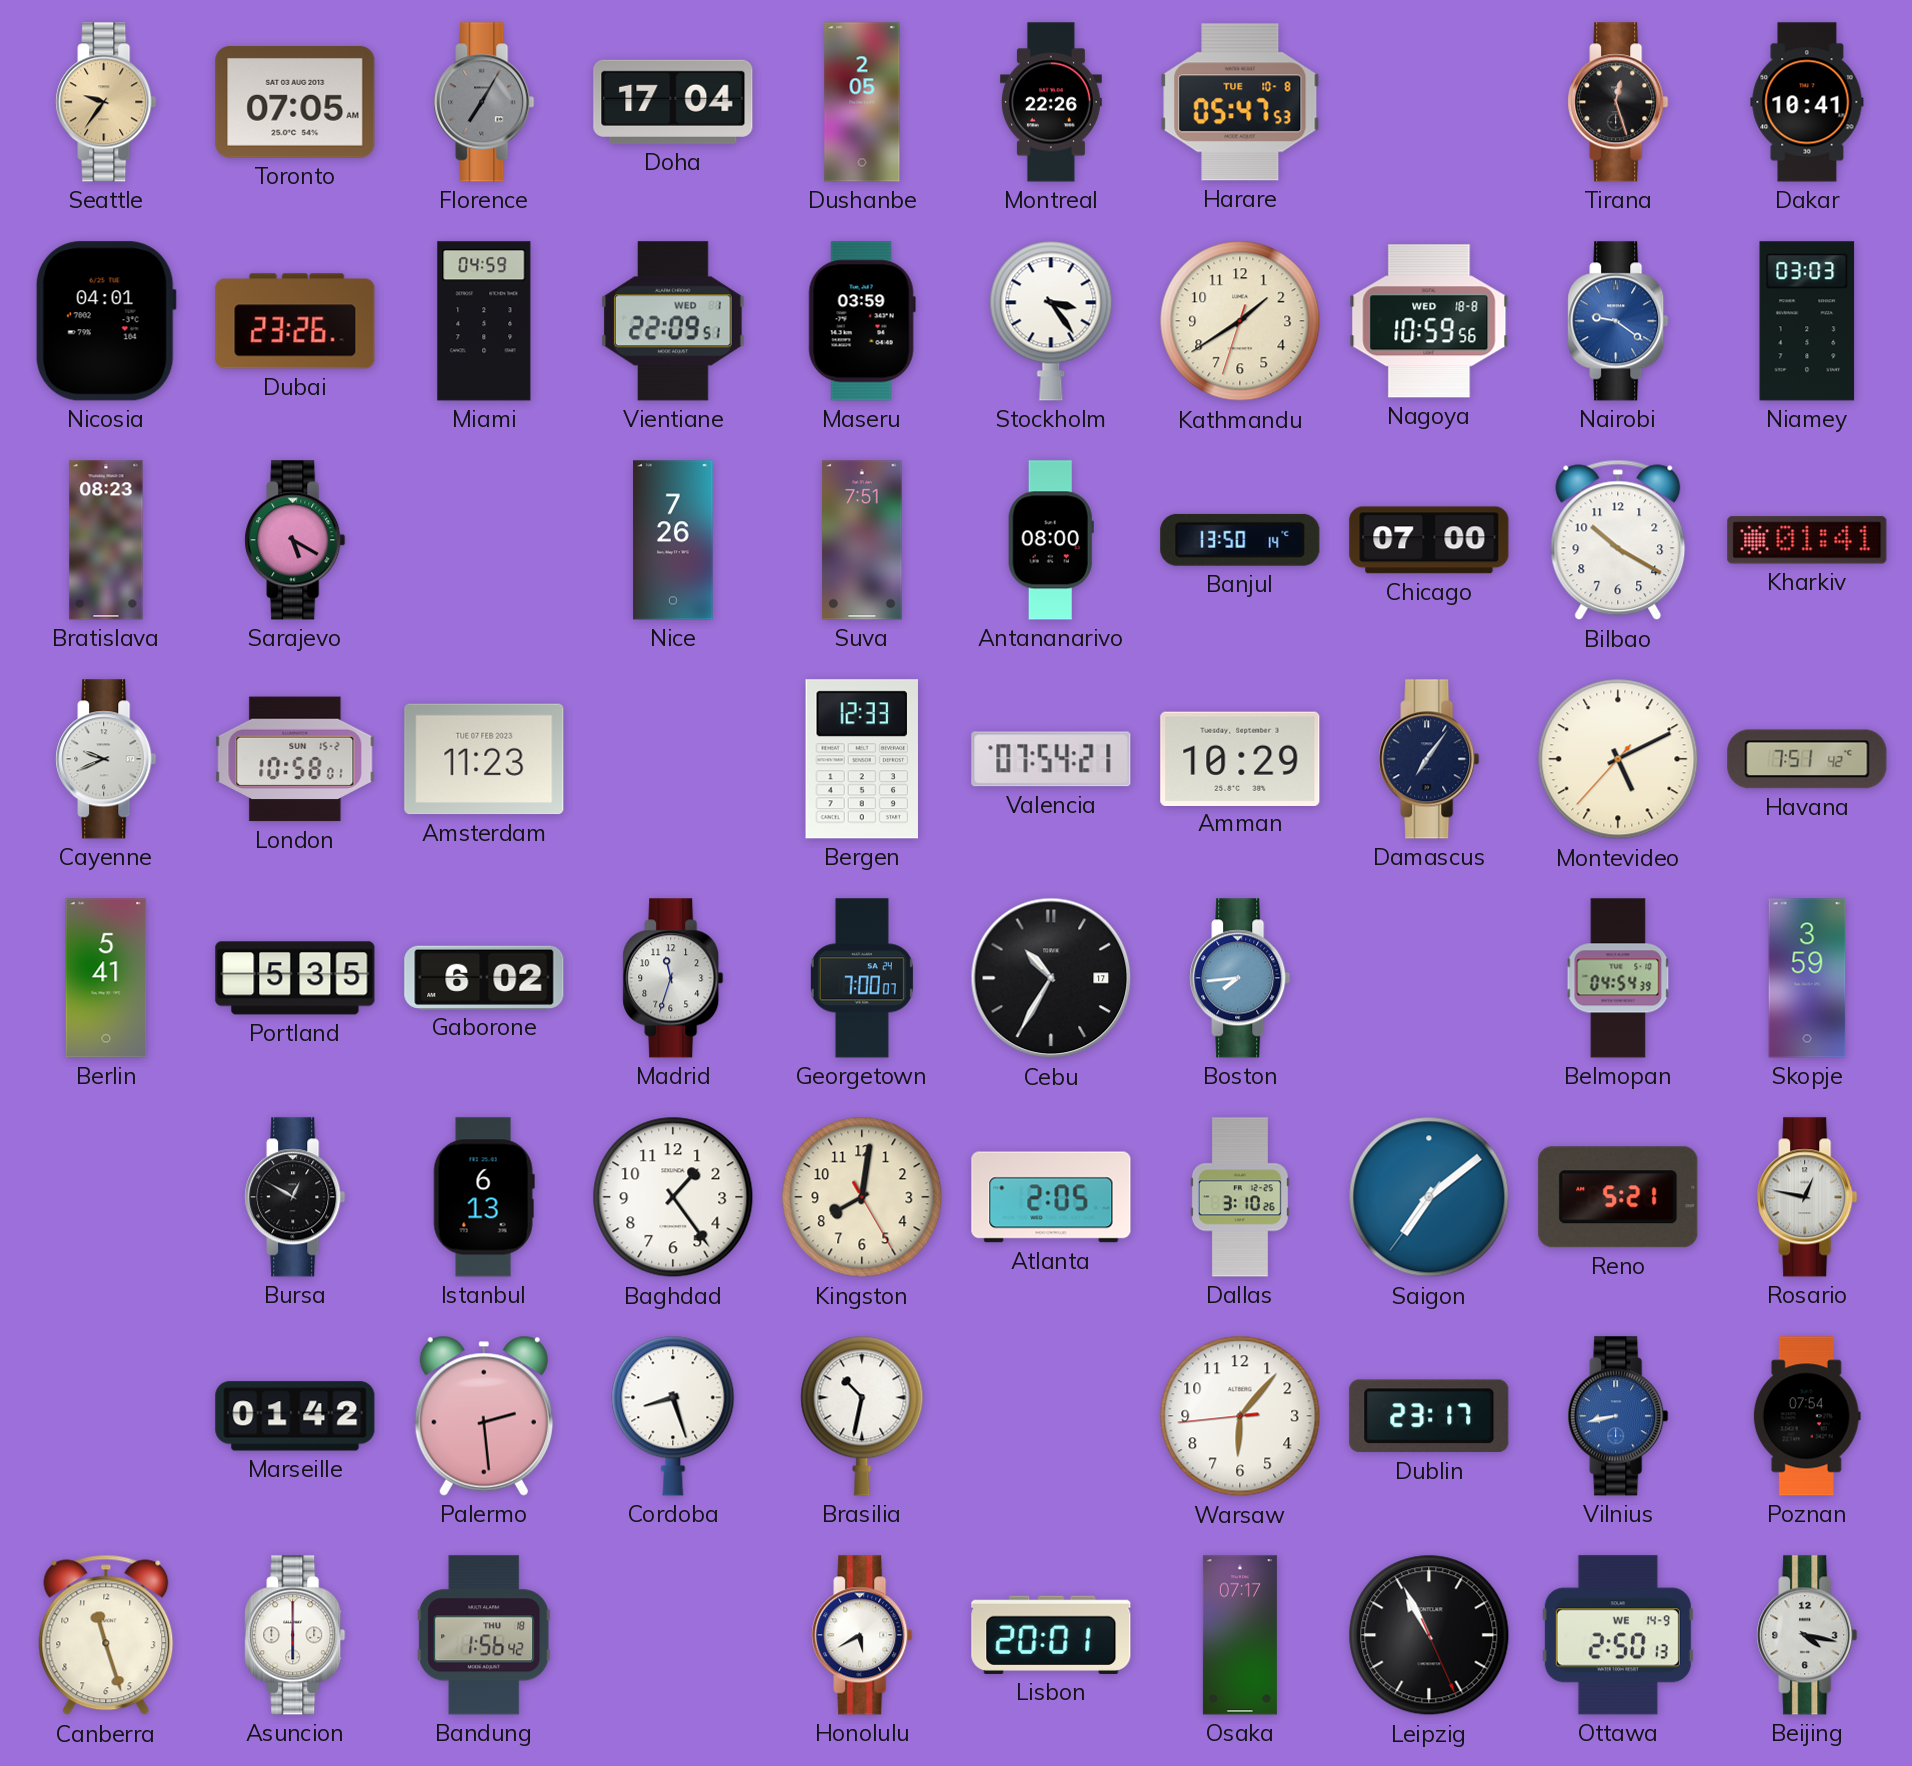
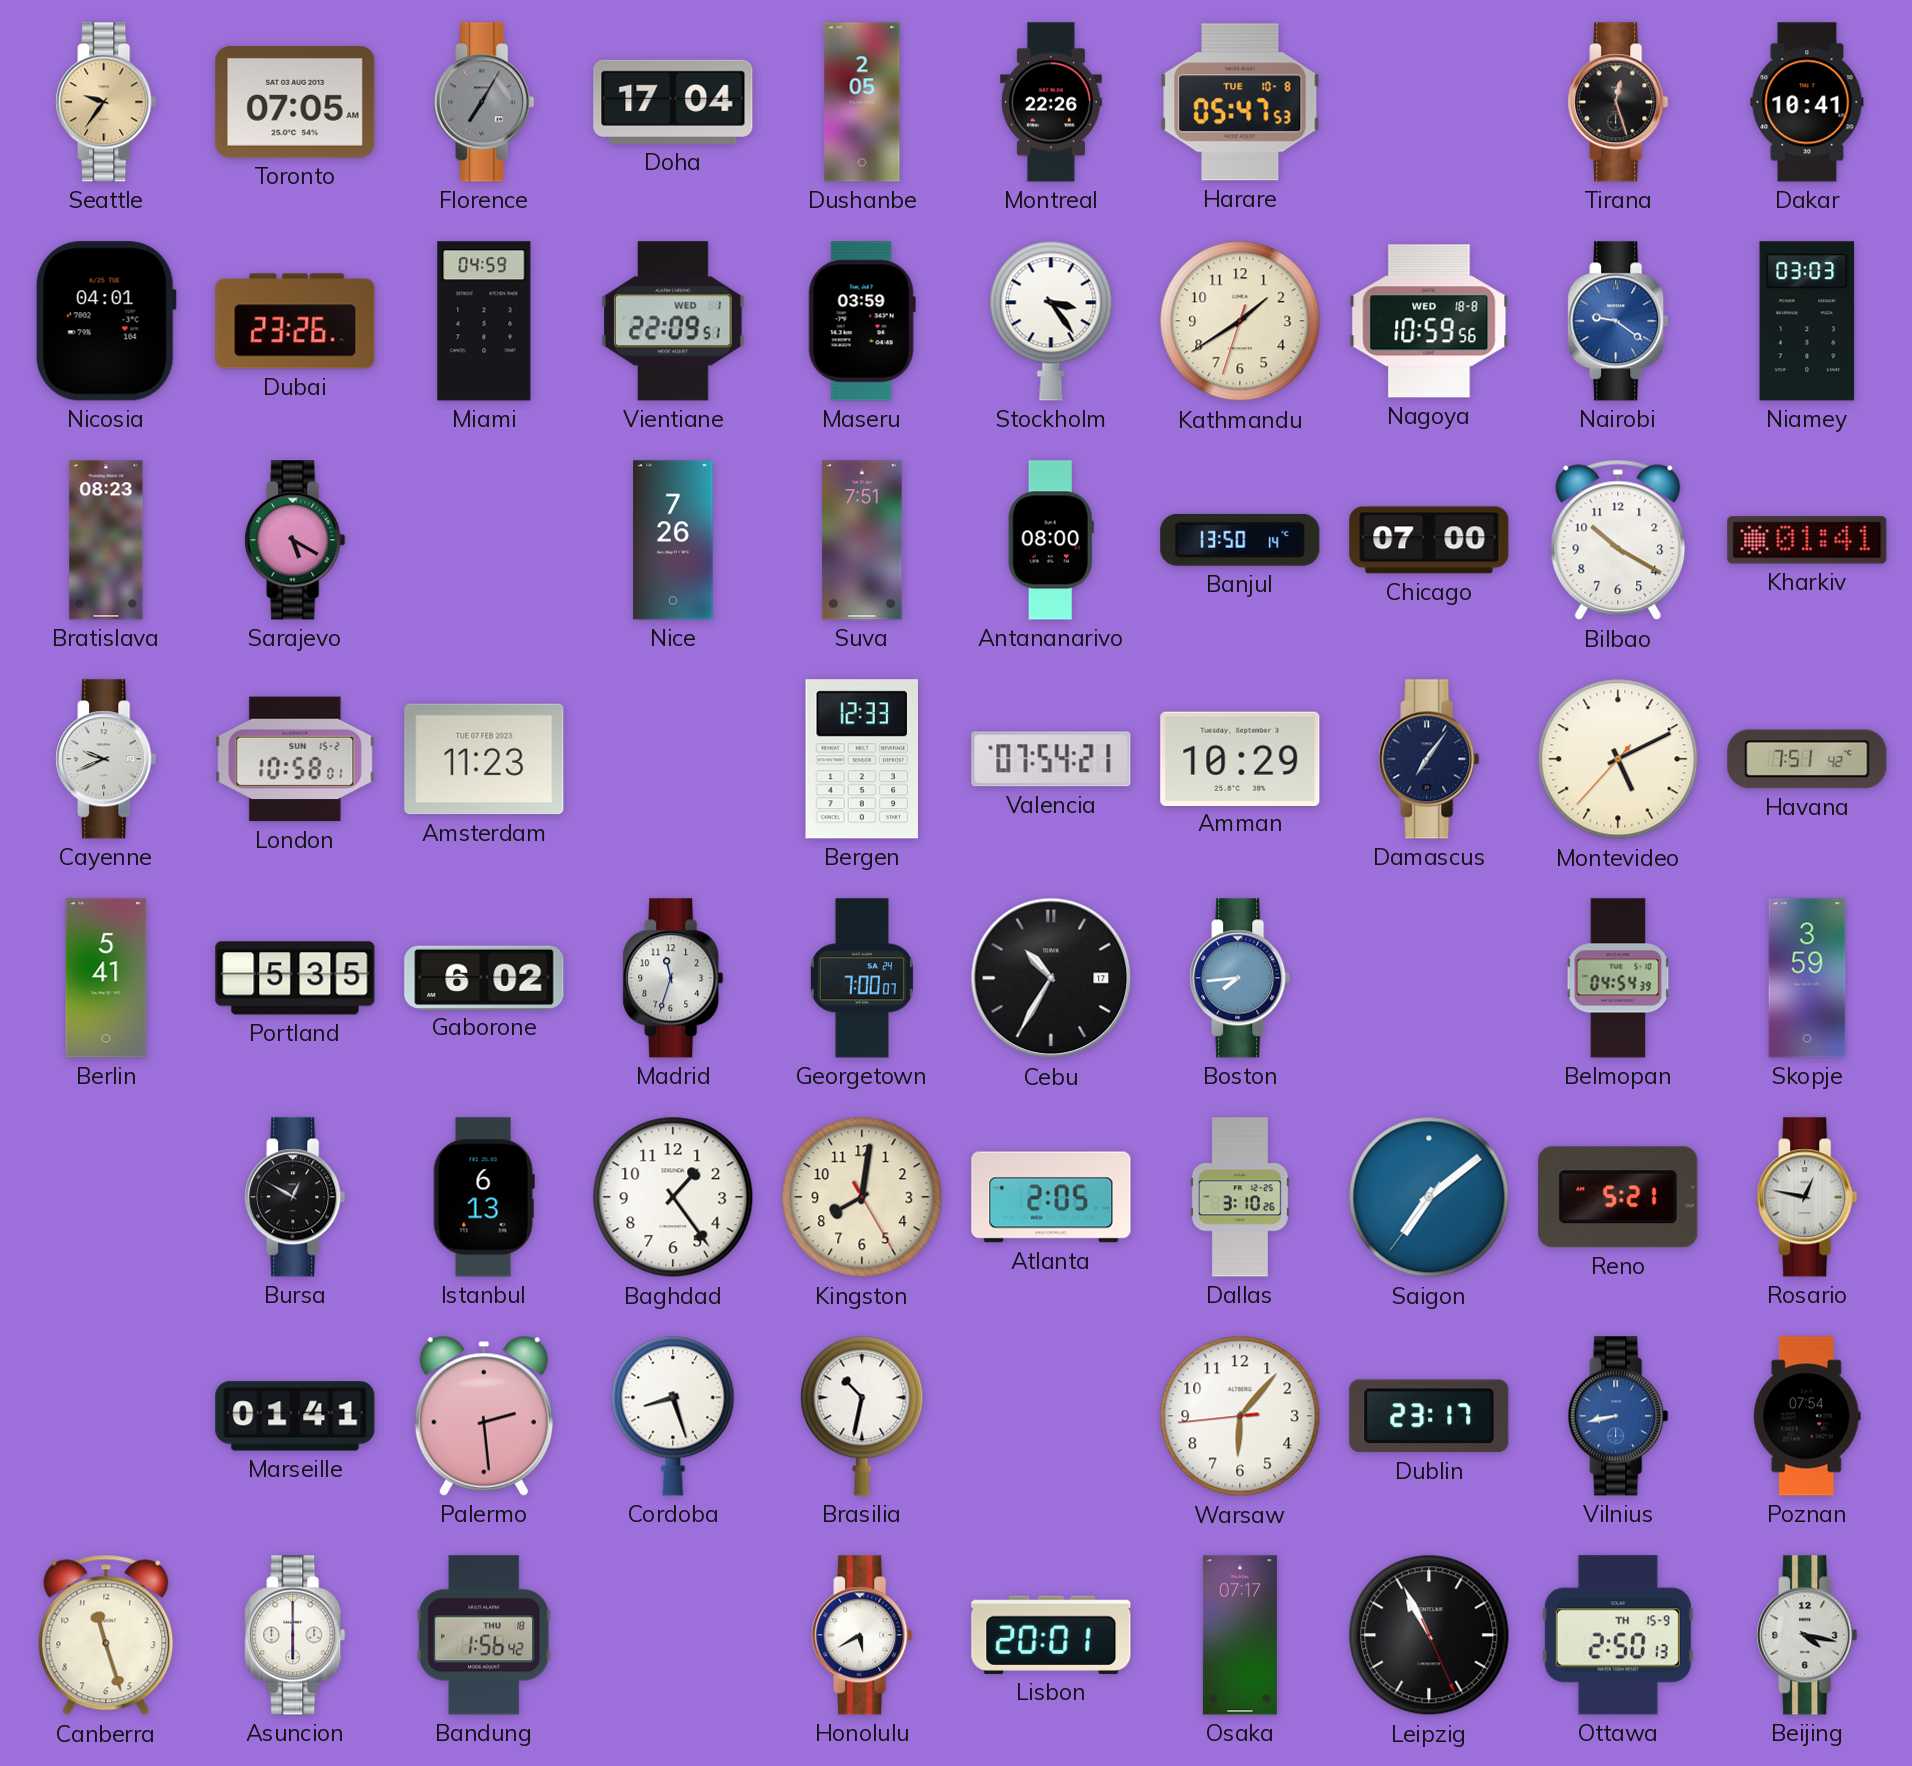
Marseille: 01:42 -> 01:41
Ottawa date: WE 14-9 -> TH 15-9
